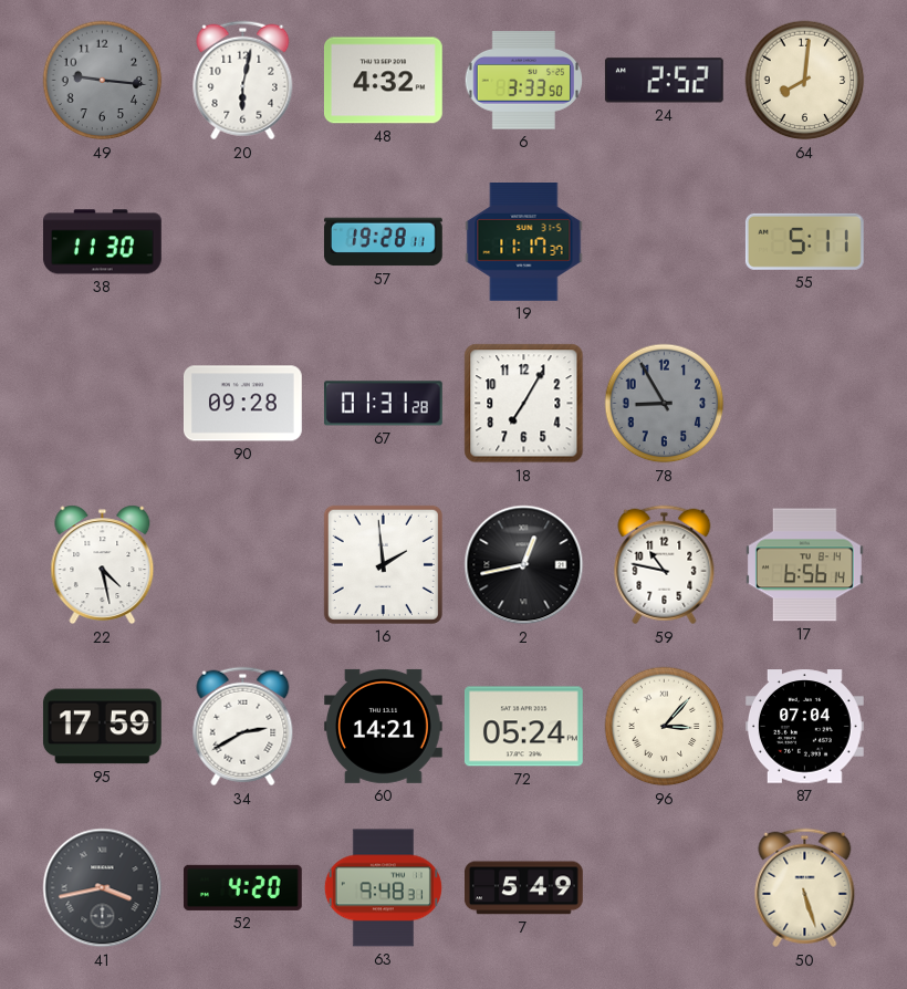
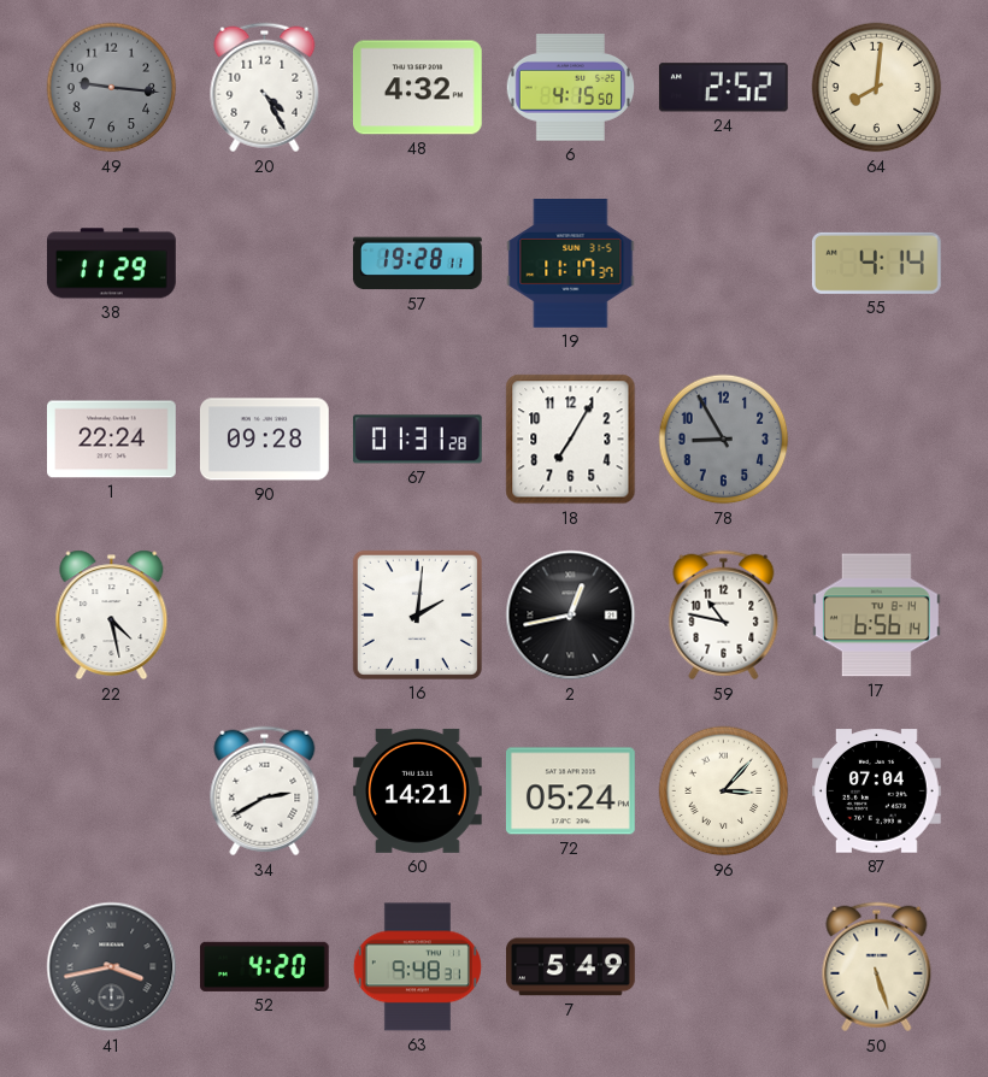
20: 6:02 -> 4:25
6: 3:33 -> 4:15
38: 11:30 -> 11:29
55: 5:11 -> 4:14
1: none -> 22:24
16: 1:59 -> 2:01
95: 17:59 -> none
